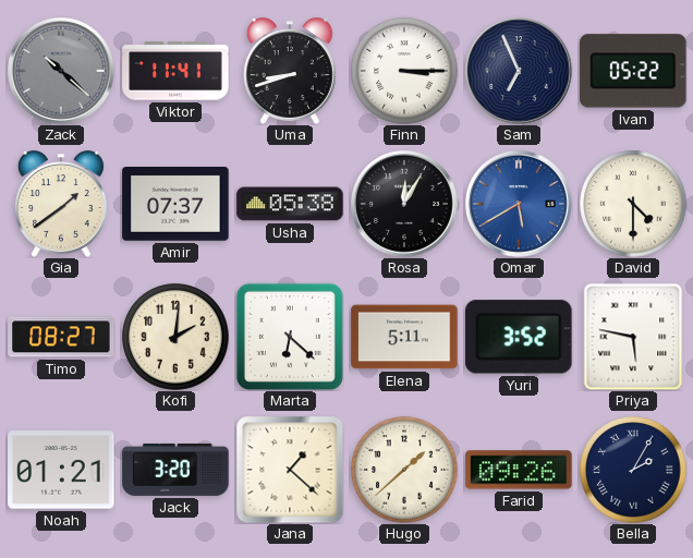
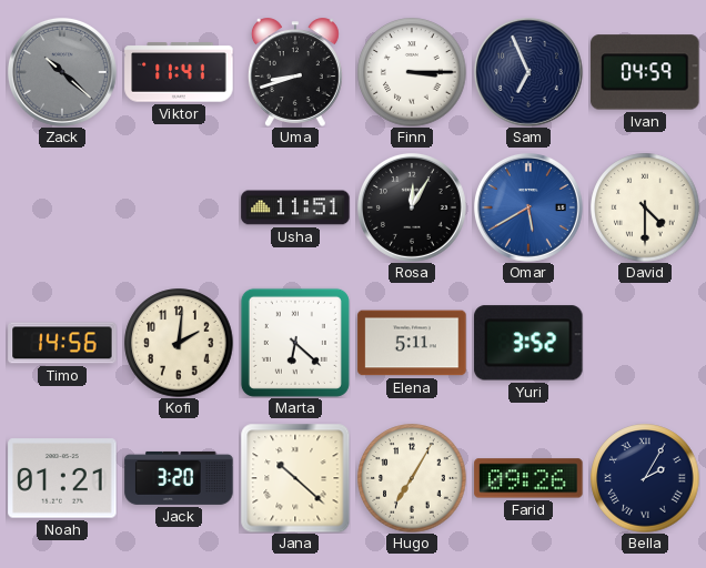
Ivan: 05:22 -> 04:59
Gia: 1:39 -> none
Amir: 07:37 -> none
Usha: 05:38 -> 11:51
Timo: 08:27 -> 14:56
Priya: 5:47 -> none
Jana: 1:22 -> 10:22
Hugo: 1:38 -> 7:05
